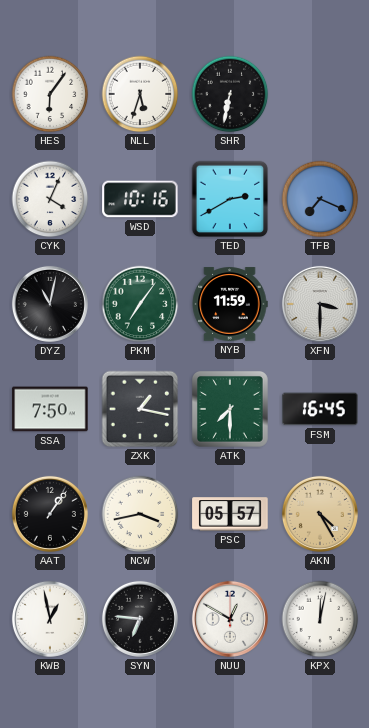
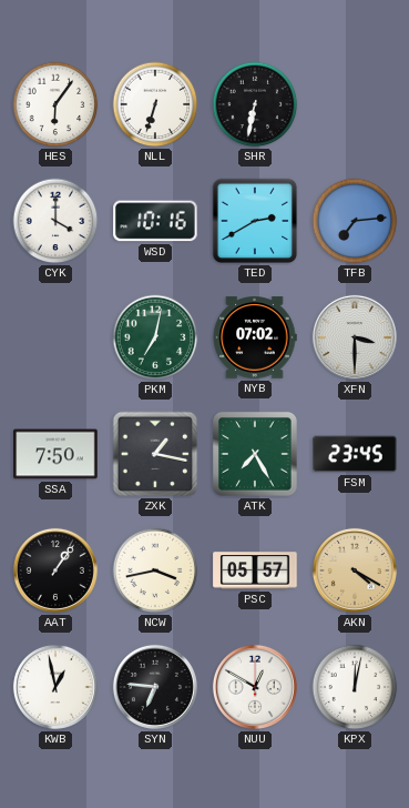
NLL: 5:33 -> 6:33
CYK: 4:04 -> 4:00
TFB: 7:19 -> 7:14
DYZ: 11:02 -> none
PKM: 7:06 -> 7:02
NYB: 11:59 -> 07:02
ATK: 7:30 -> 7:25
FSM: 16:45 -> 23:45
AKN: 4:25 -> 4:20
